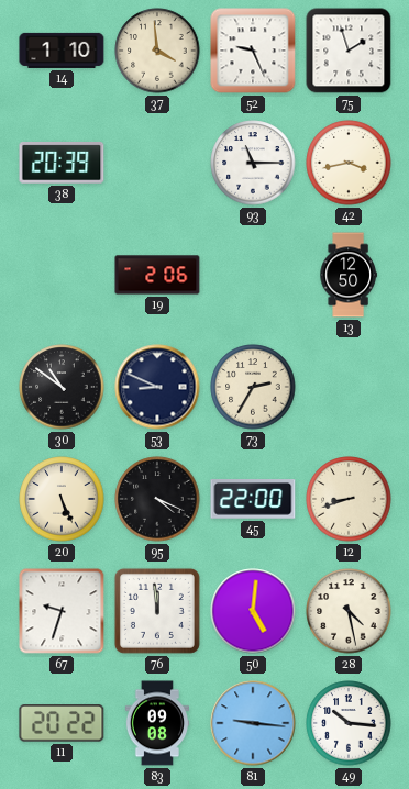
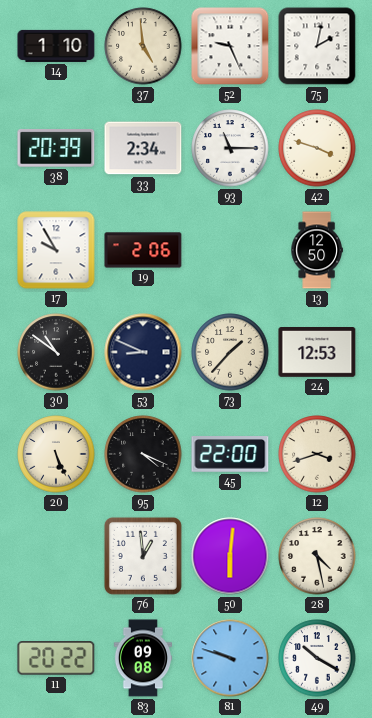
37: 3:59 -> 4:59
75: 1:57 -> 2:02
33: none -> 2:34
42: 3:43 -> 3:48
17: none -> 9:55
73: 2:35 -> 1:37
24: none -> 12:53
12: 8:42 -> 3:42
67: 9:33 -> none
76: 11:59 -> 12:59
50: 5:01 -> 6:01
81: 9:16 -> 9:48
49: 10:16 -> 10:20
